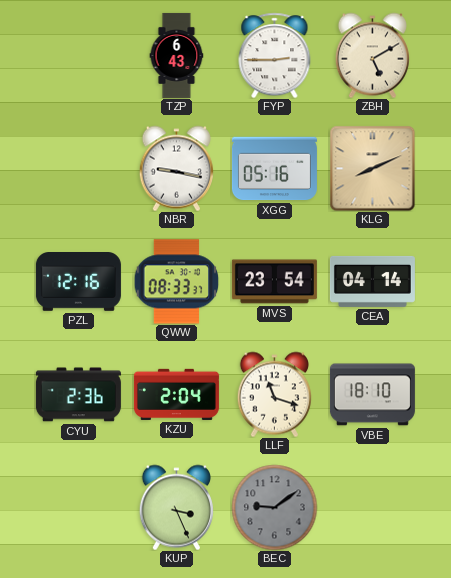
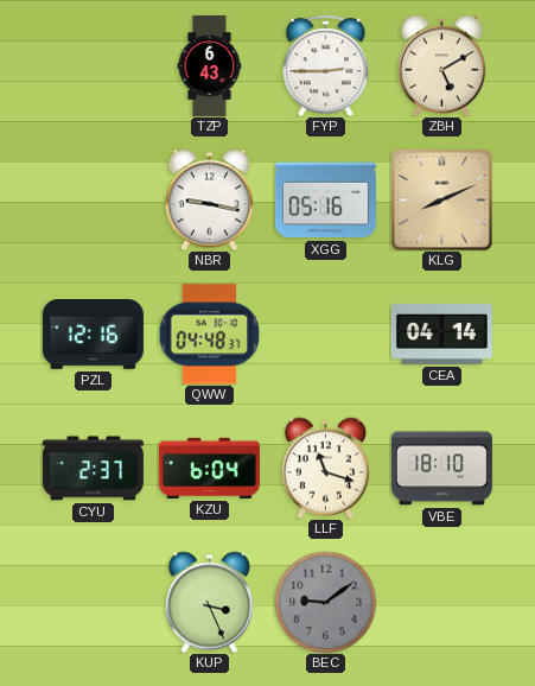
QWW: 08:33 -> 04:48
MVS: 23:54 -> none
CYU: 2:36 -> 2:37
KZU: 2:04 -> 6:04
